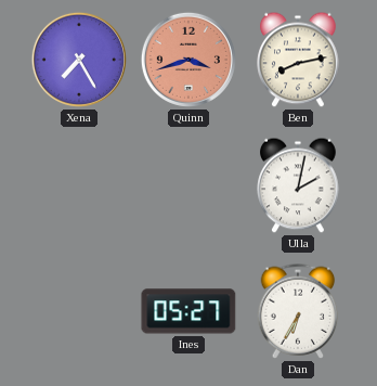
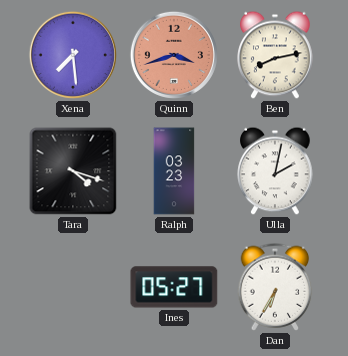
Xena: 7:25 -> 7:29
Tara: none -> 4:18
Ralph: none -> 03:23
